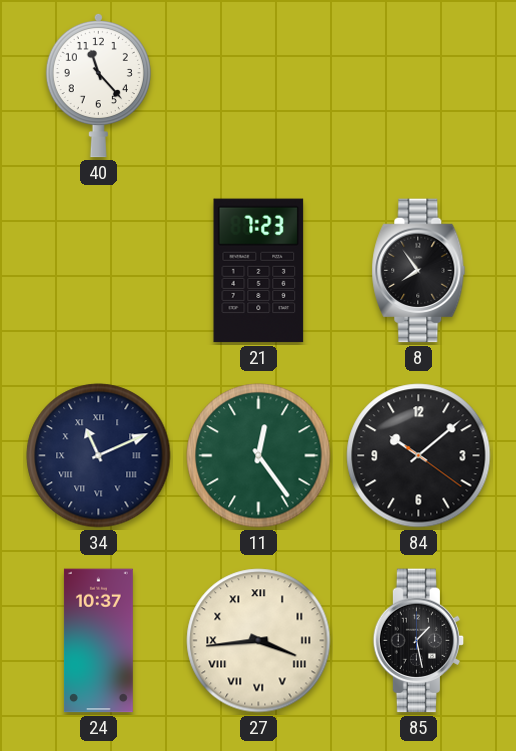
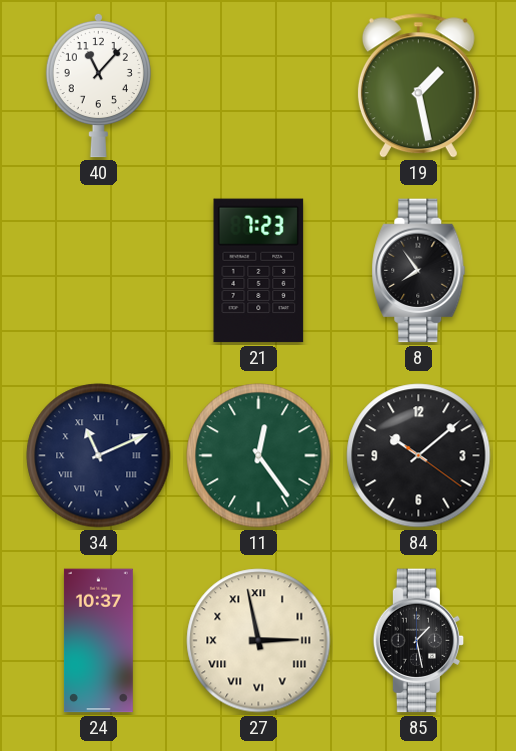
40: 11:23 -> 11:07
19: none -> 1:28
27: 3:44 -> 2:58
